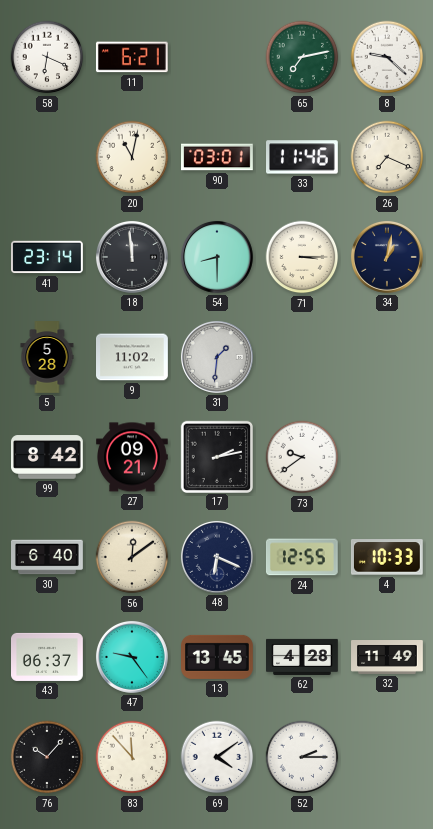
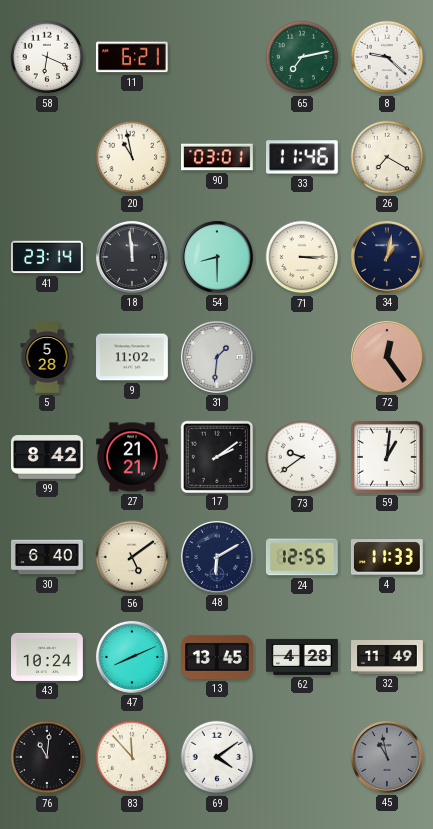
20: 11:02 -> 10:58
26: 7:19 -> 7:20
72: none -> 12:24
27: 09:21 -> 21:21
17: 2:13 -> 2:09
59: none -> 1:01
56: 12:09 -> 5:09
48: 6:19 -> 6:10
4: 10:33 -> 11:33
43: 06:37 -> 10:24
47: 9:24 -> 8:11
76: 10:07 -> 11:01
52: 2:15 -> none
45: none -> 10:58
